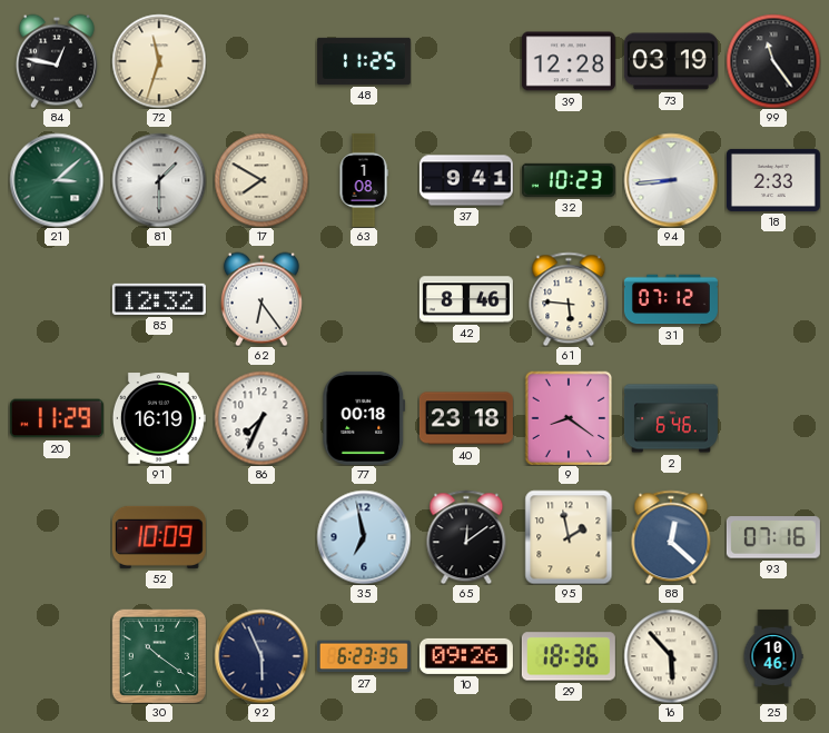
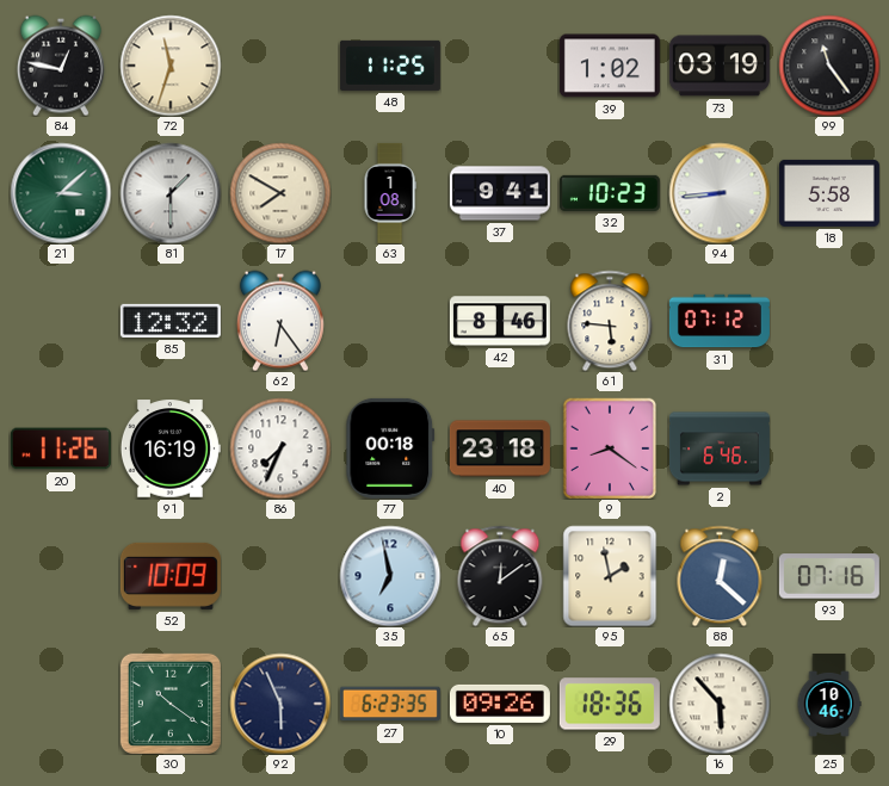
39: 12:28 -> 1:02
18: 2:33 -> 5:58
20: 11:29 -> 11:26
